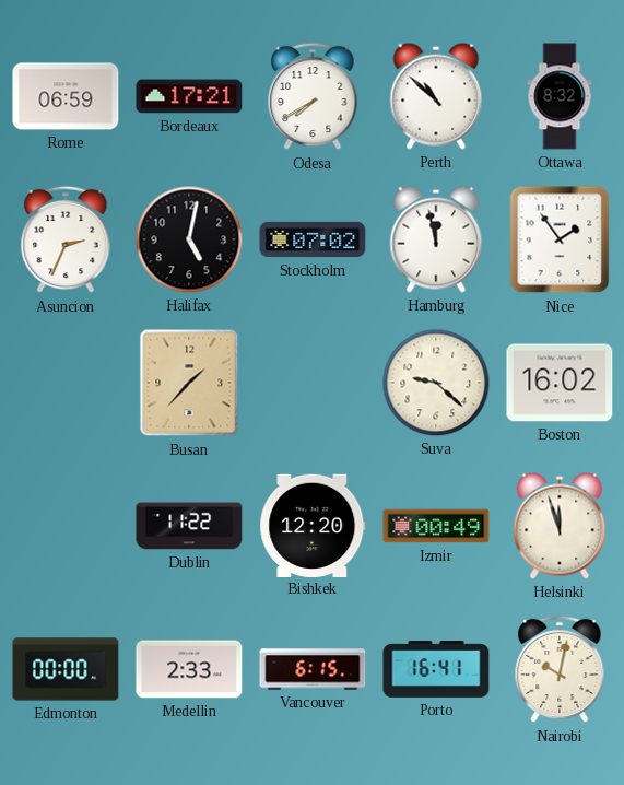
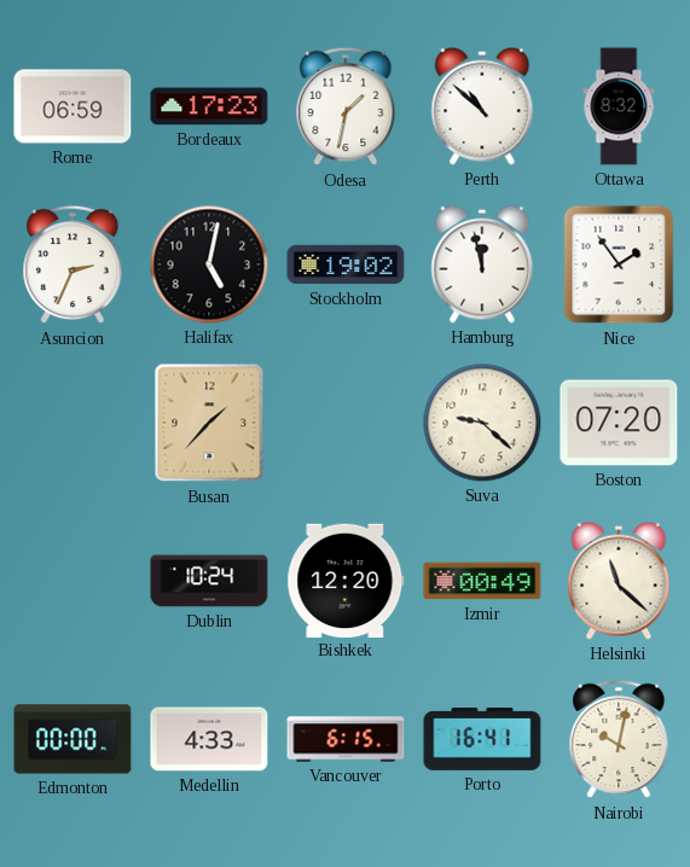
Bordeaux: 17:21 -> 17:23
Odesa: 7:40 -> 1:32
Stockholm: 07:02 -> 19:02
Boston: 16:02 -> 07:20
Dublin: 11:22 -> 10:24
Helsinki: 11:57 -> 11:22
Medellin: 2:33 -> 4:33
